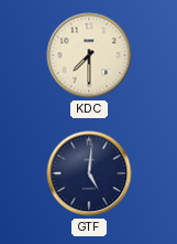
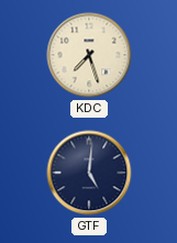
KDC: 7:30 -> 7:27
